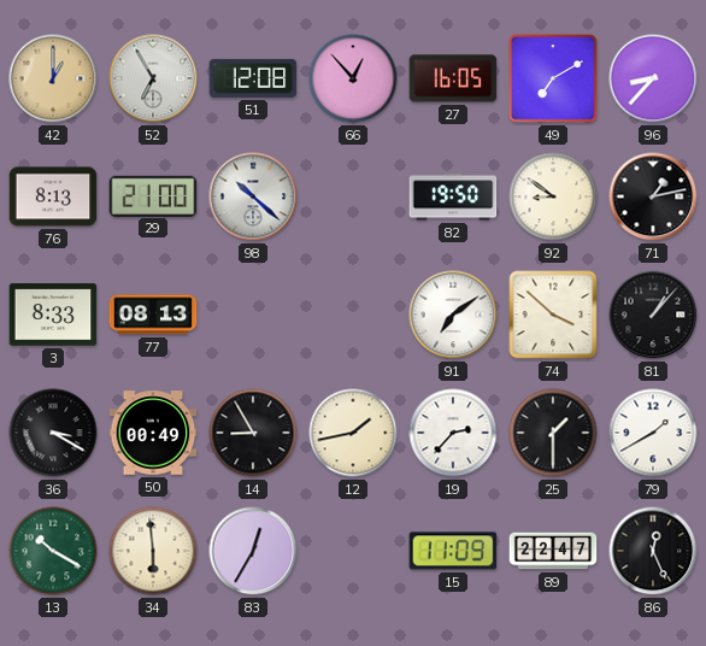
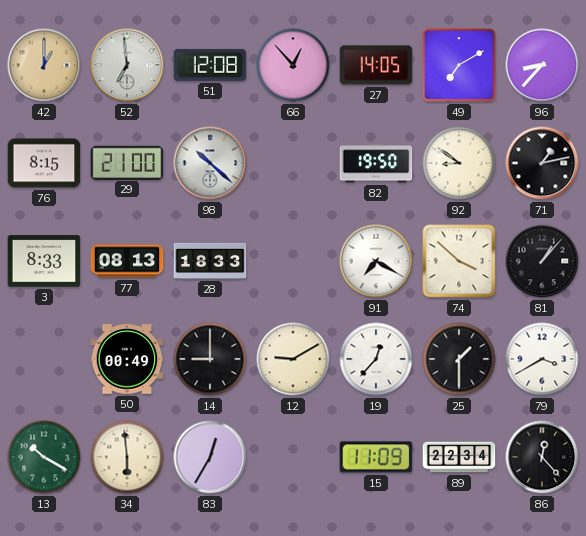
52: 6:55 -> 6:59
27: 16:05 -> 14:05
76: 8:13 -> 8:15
28: none -> 18:33
91: 7:09 -> 7:20
36: 3:20 -> none
14: 8:55 -> 9:00
12: 1:43 -> 9:10
19: 2:37 -> 12:37
79: 1:40 -> 3:40
89: 22:47 -> 22:34
86: 12:26 -> 12:23
